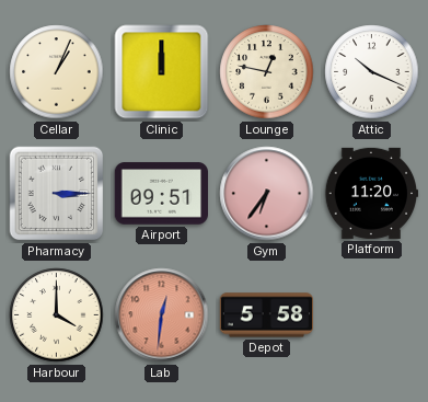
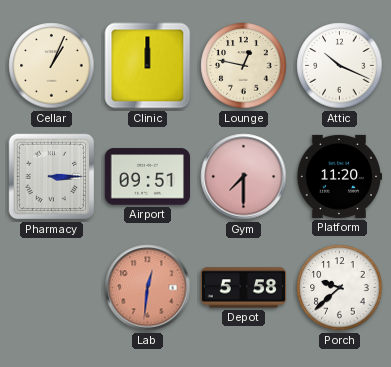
Gym: 6:36 -> 7:30
Harbour: 4:00 -> none
Porch: none -> 9:38
